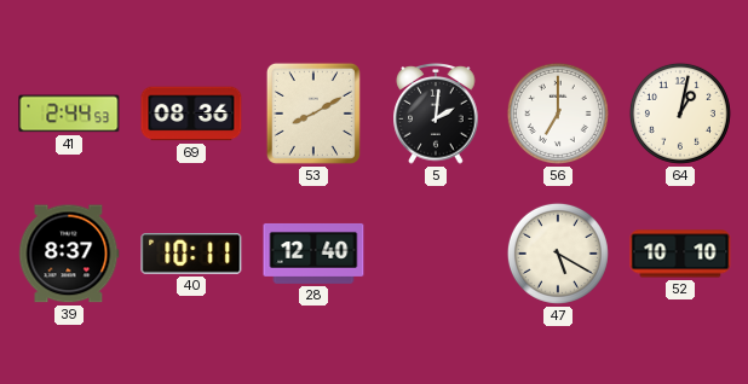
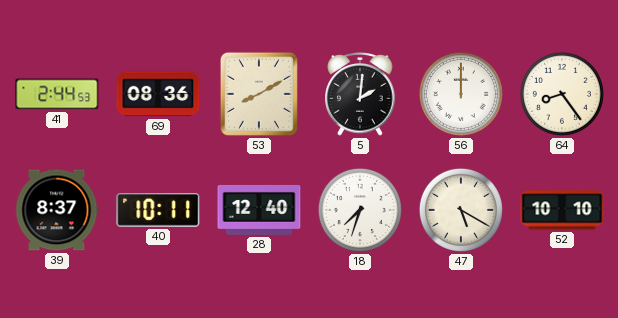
56: 7:00 -> 12:00
64: 1:02 -> 8:24
18: none -> 7:33
